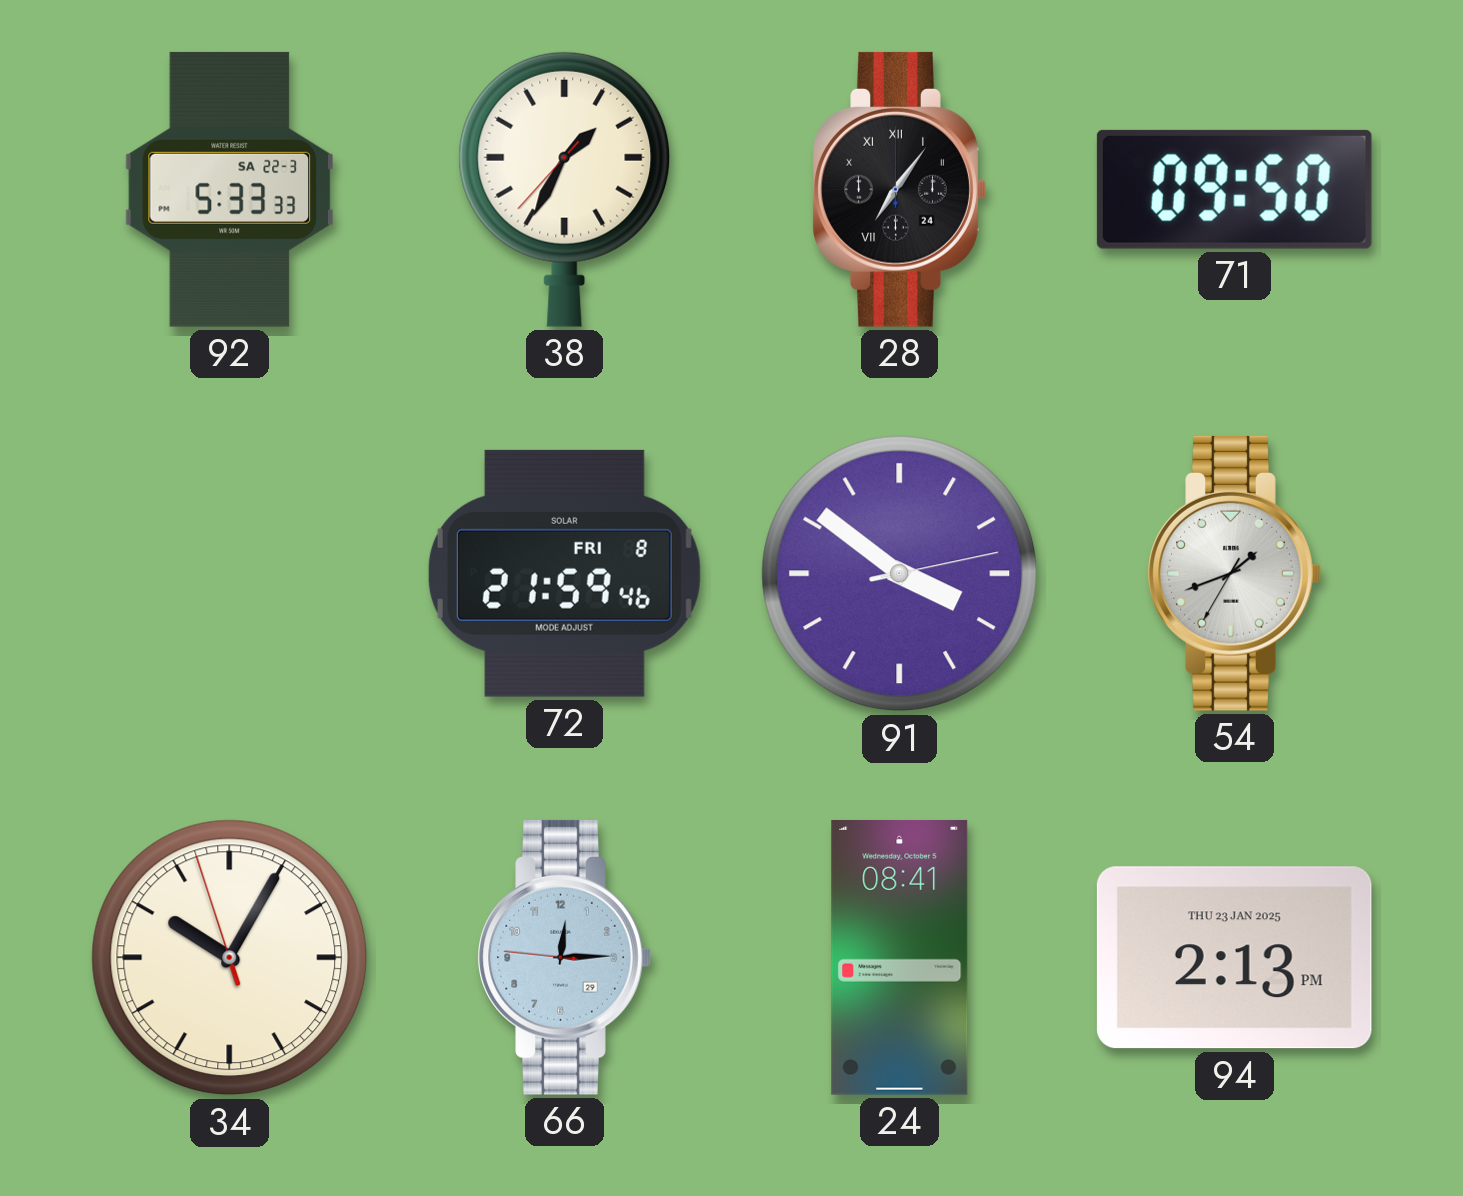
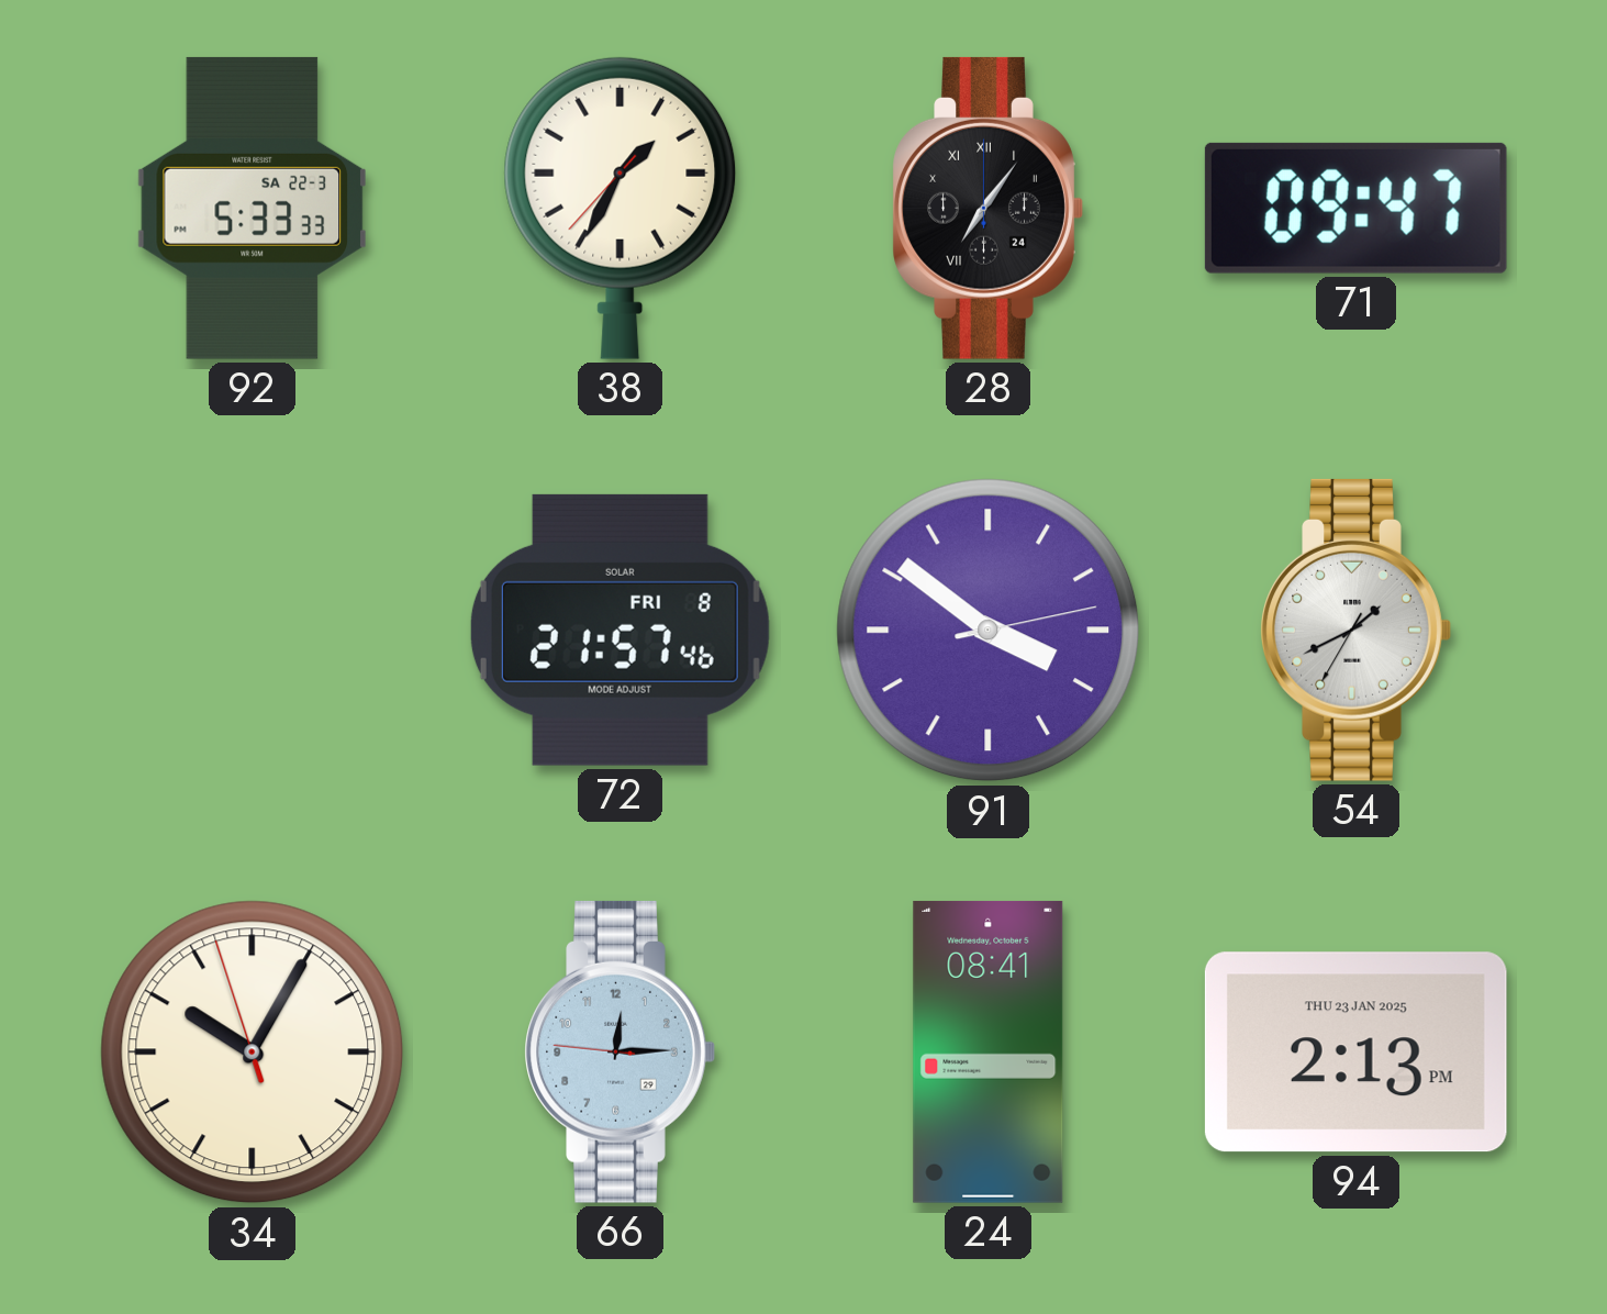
71: 09:50 -> 09:47
72: 21:59 -> 21:57
54: 1:41 -> 1:40
